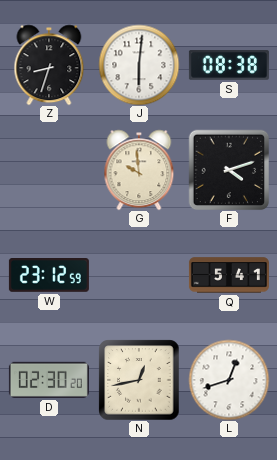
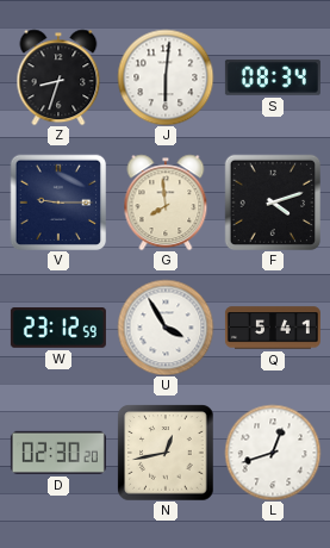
S: 08:38 -> 08:34
V: none -> 9:15
G: 9:59 -> 7:59
U: none -> 3:55
